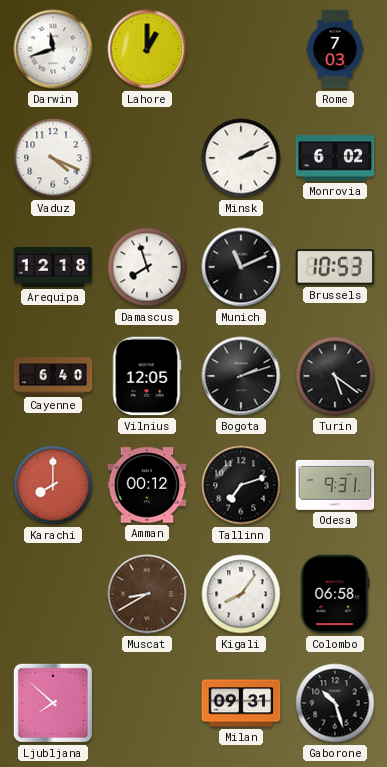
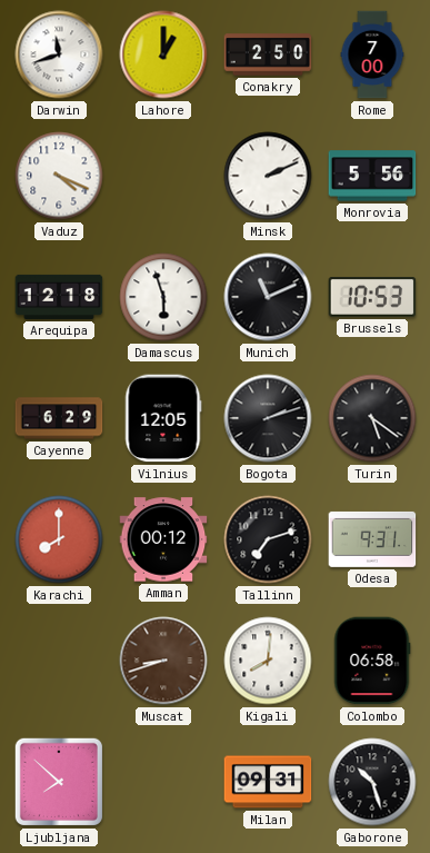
Conakry: none -> 2:50
Rome: 7:03 -> 7:00
Monrovia: 6:02 -> 5:56
Damascus: 7:57 -> 5:57
Cayenne: 6:40 -> 6:29
Muscat: 8:40 -> 8:42
Kigali: 8:06 -> 8:01
